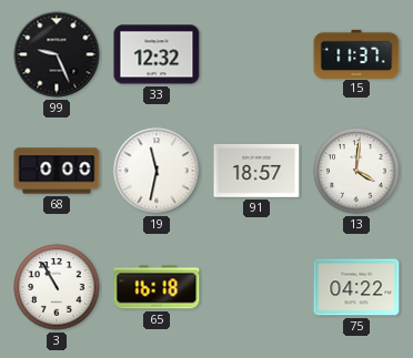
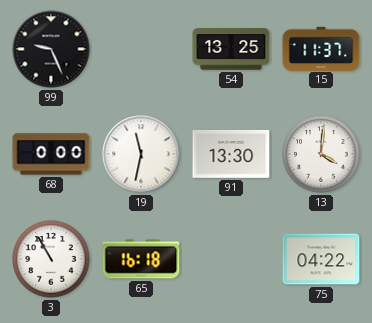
33: 12:32 -> none
54: none -> 13:25
91: 18:57 -> 13:30
